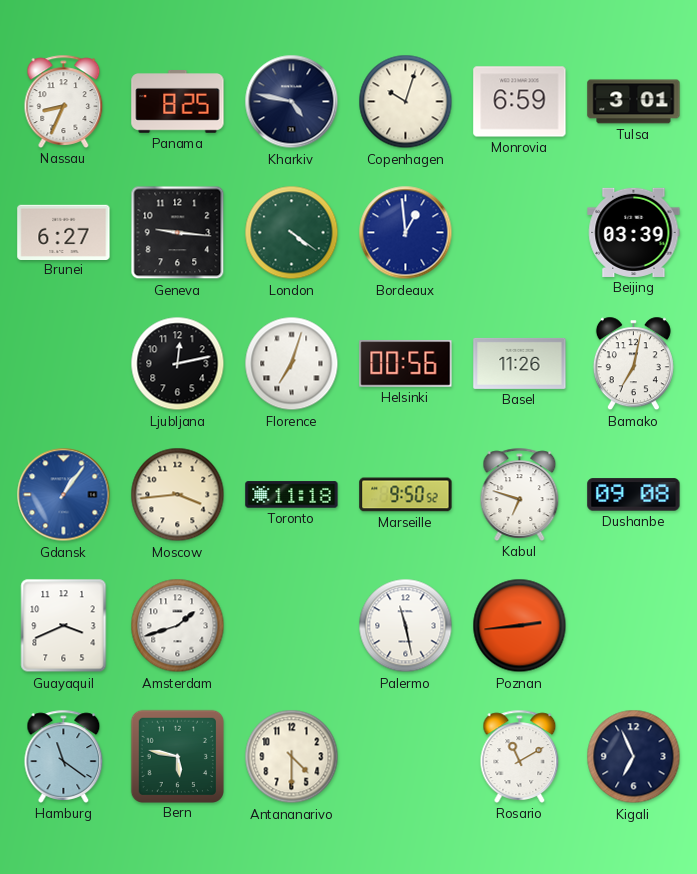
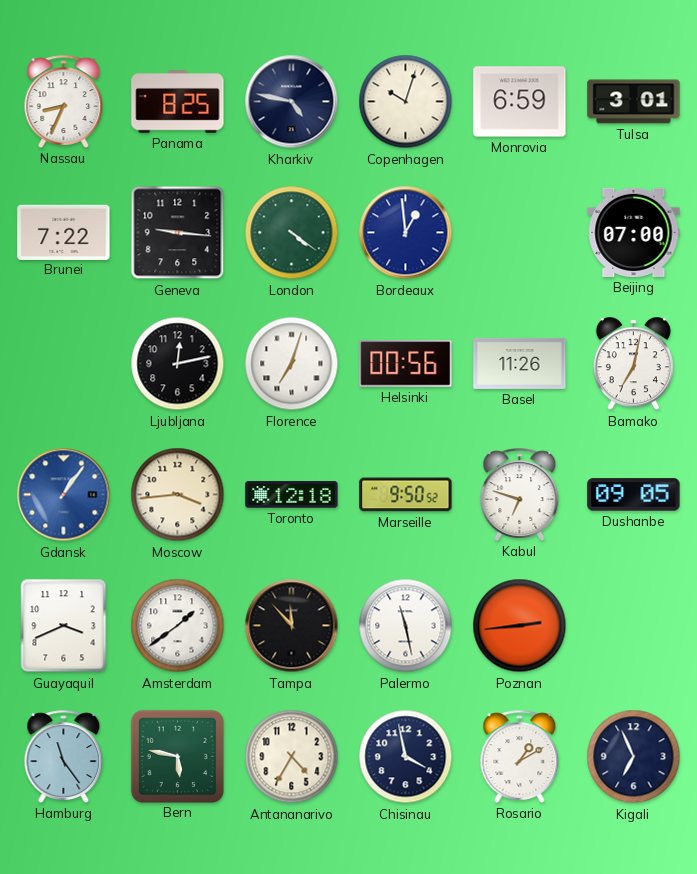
Brunei: 6:27 -> 7:22
Beijing: 03:39 -> 07:00
Toronto: 11:18 -> 12:18
Dushanbe: 09:08 -> 09:05
Amsterdam: 1:42 -> 1:39
Tampa: none -> 11:53
Hamburg: 11:21 -> 11:24
Antananarivo: 4:30 -> 4:35
Chisinau: none -> 3:58
Rosario: 11:10 -> 1:10
